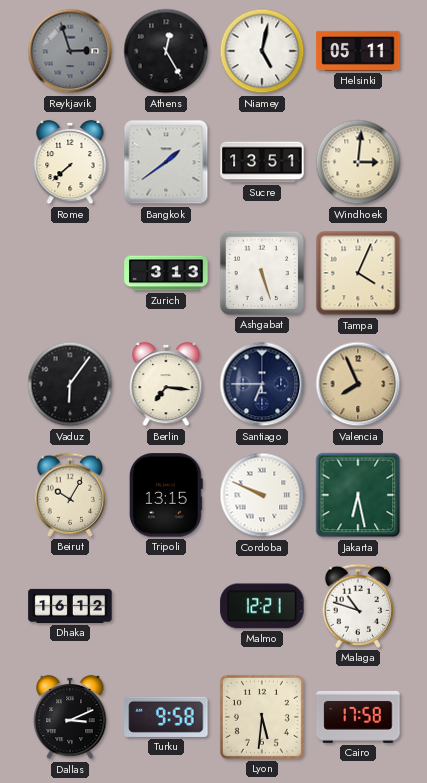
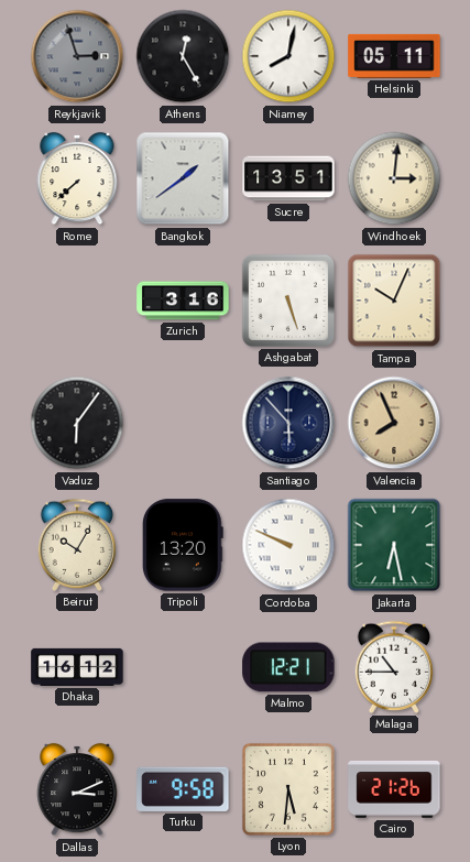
Niamey: 5:02 -> 8:02
Zurich: 3:13 -> 3:16
Tampa: 4:04 -> 10:04
Berlin: 7:16 -> none
Santiago: 6:45 -> 5:53
Tripoli: 13:15 -> 13:20
Malaga: 10:48 -> 10:45
Cairo: 17:58 -> 21:26
